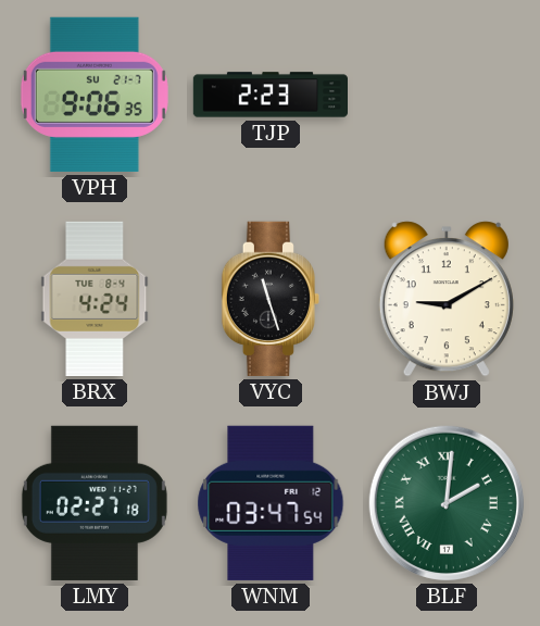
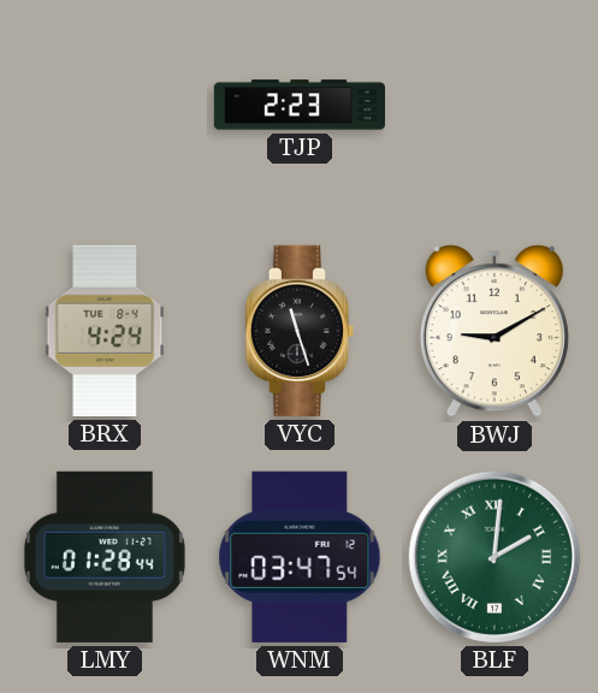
VPH: 9:06 -> none
LMY: 02:27 -> 01:28
